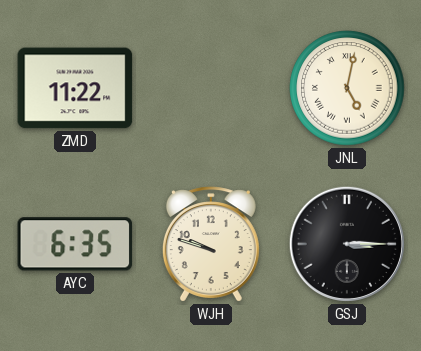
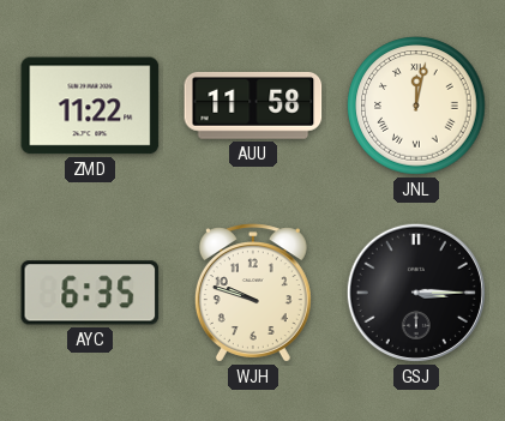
AUU: none -> 11:58
JNL: 5:02 -> 12:02
